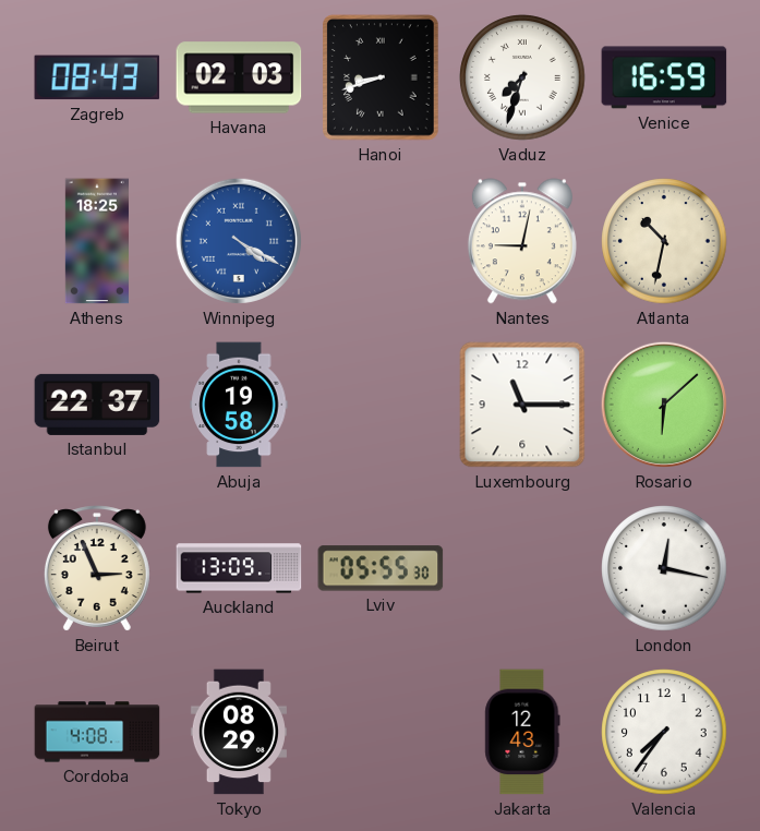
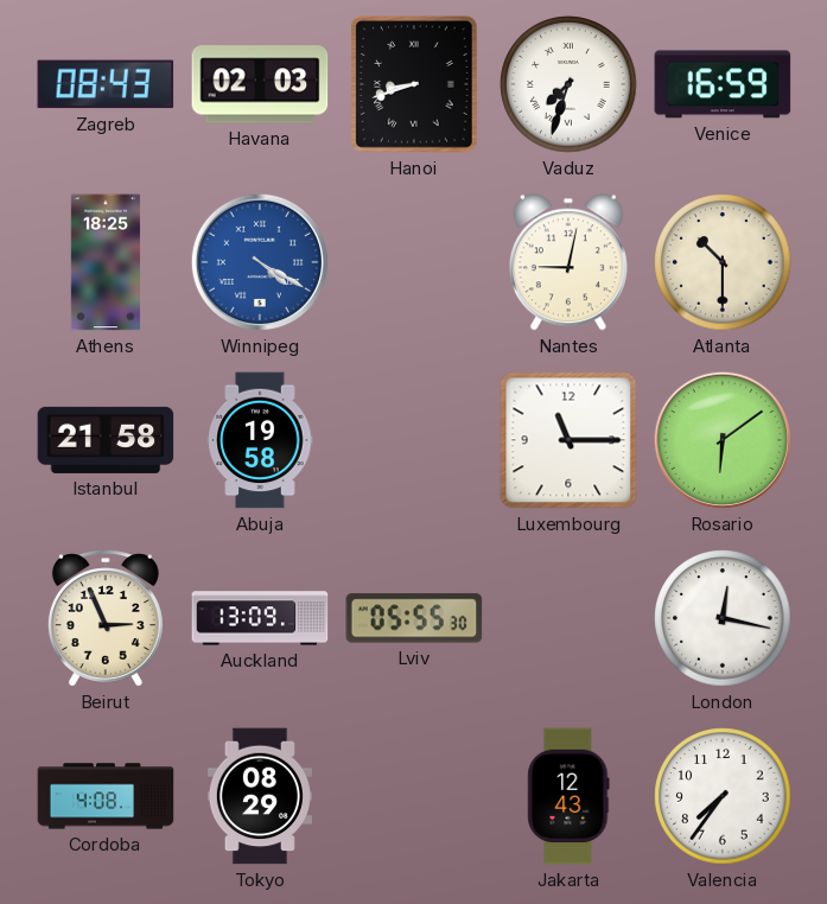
Atlanta: 10:32 -> 10:30
Istanbul: 22:37 -> 21:58
Rosario: 6:08 -> 6:09
